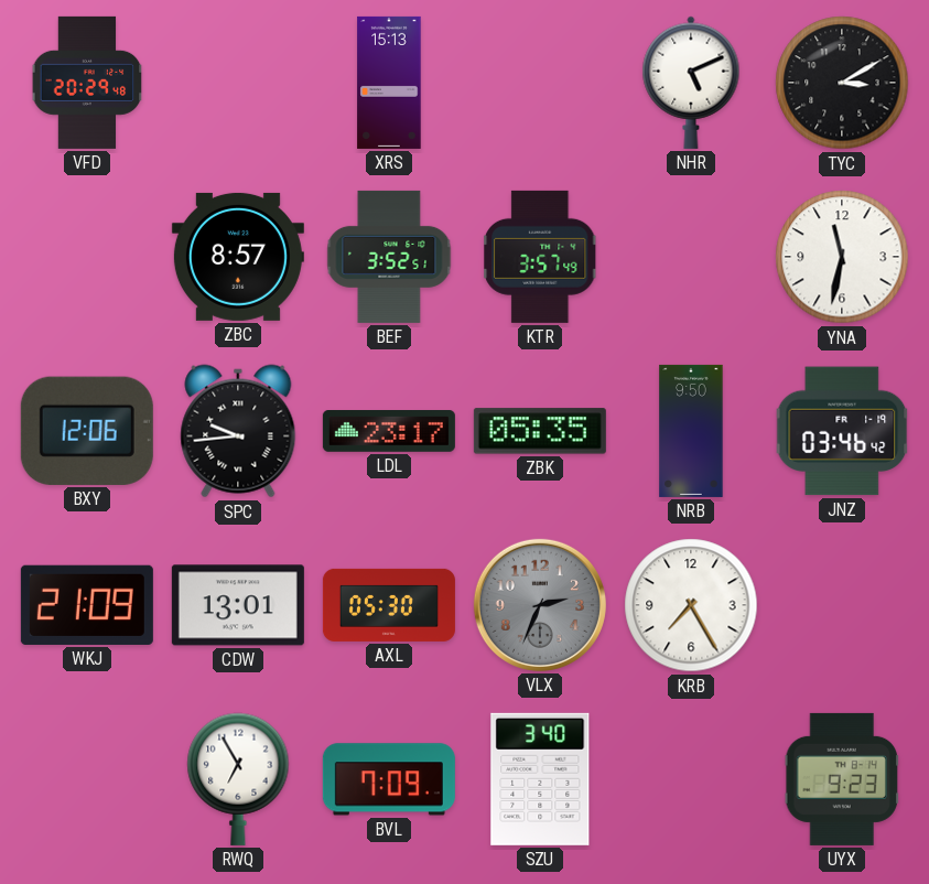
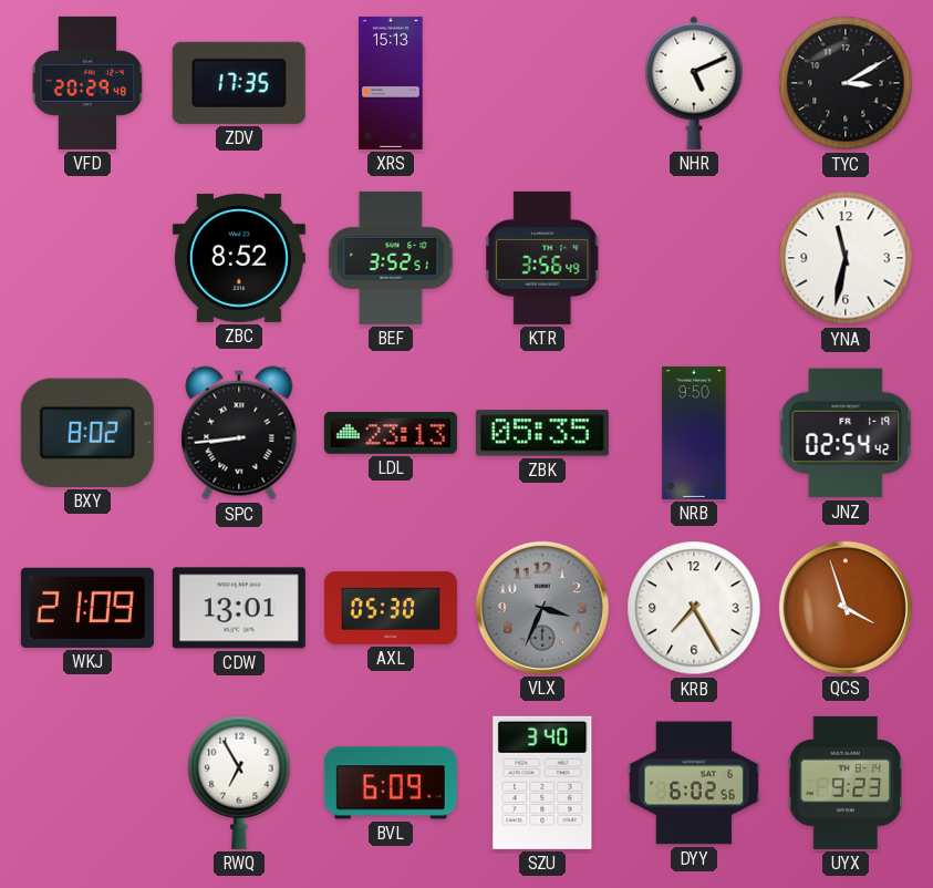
ZDV: none -> 17:35
ZBC: 8:57 -> 8:52
KTR: 3:57 -> 3:56
BXY: 12:06 -> 8:02
SPC: 9:44 -> 8:44
LDL: 23:17 -> 23:13
JNZ: 03:46 -> 02:54
VLX: 2:34 -> 3:34
QCS: none -> 3:57
BVL: 7:09 -> 6:09
DYY: none -> 6:02
